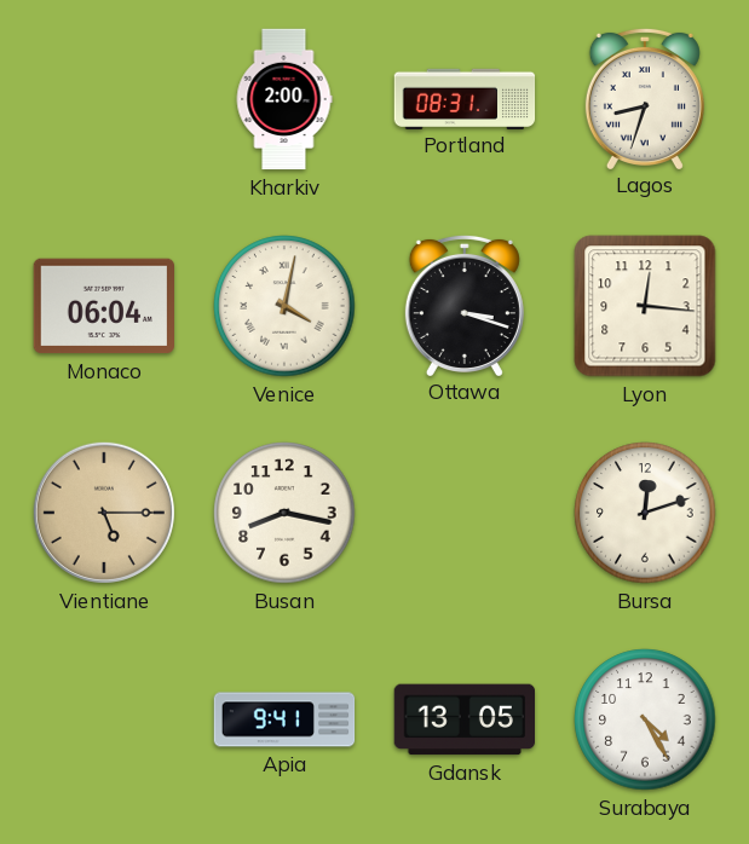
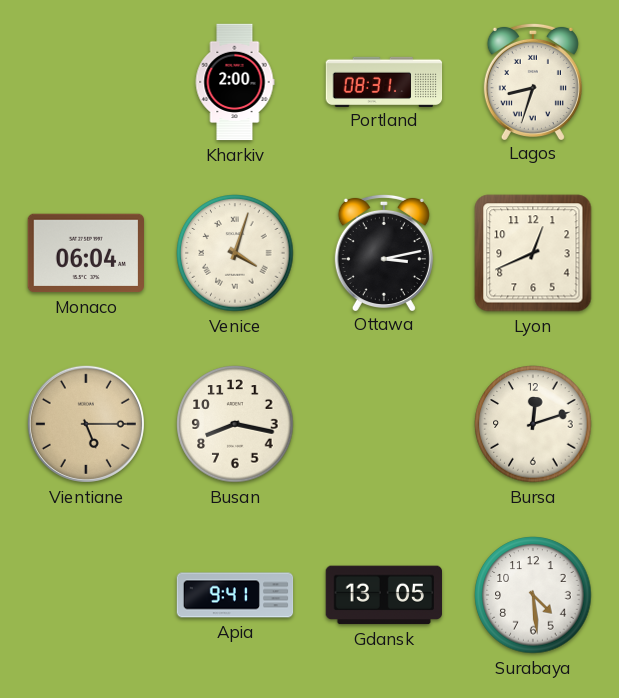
Venice: 4:02 -> 4:03
Ottawa: 3:18 -> 3:13
Lyon: 12:16 -> 12:41
Surabaya: 4:25 -> 4:29
